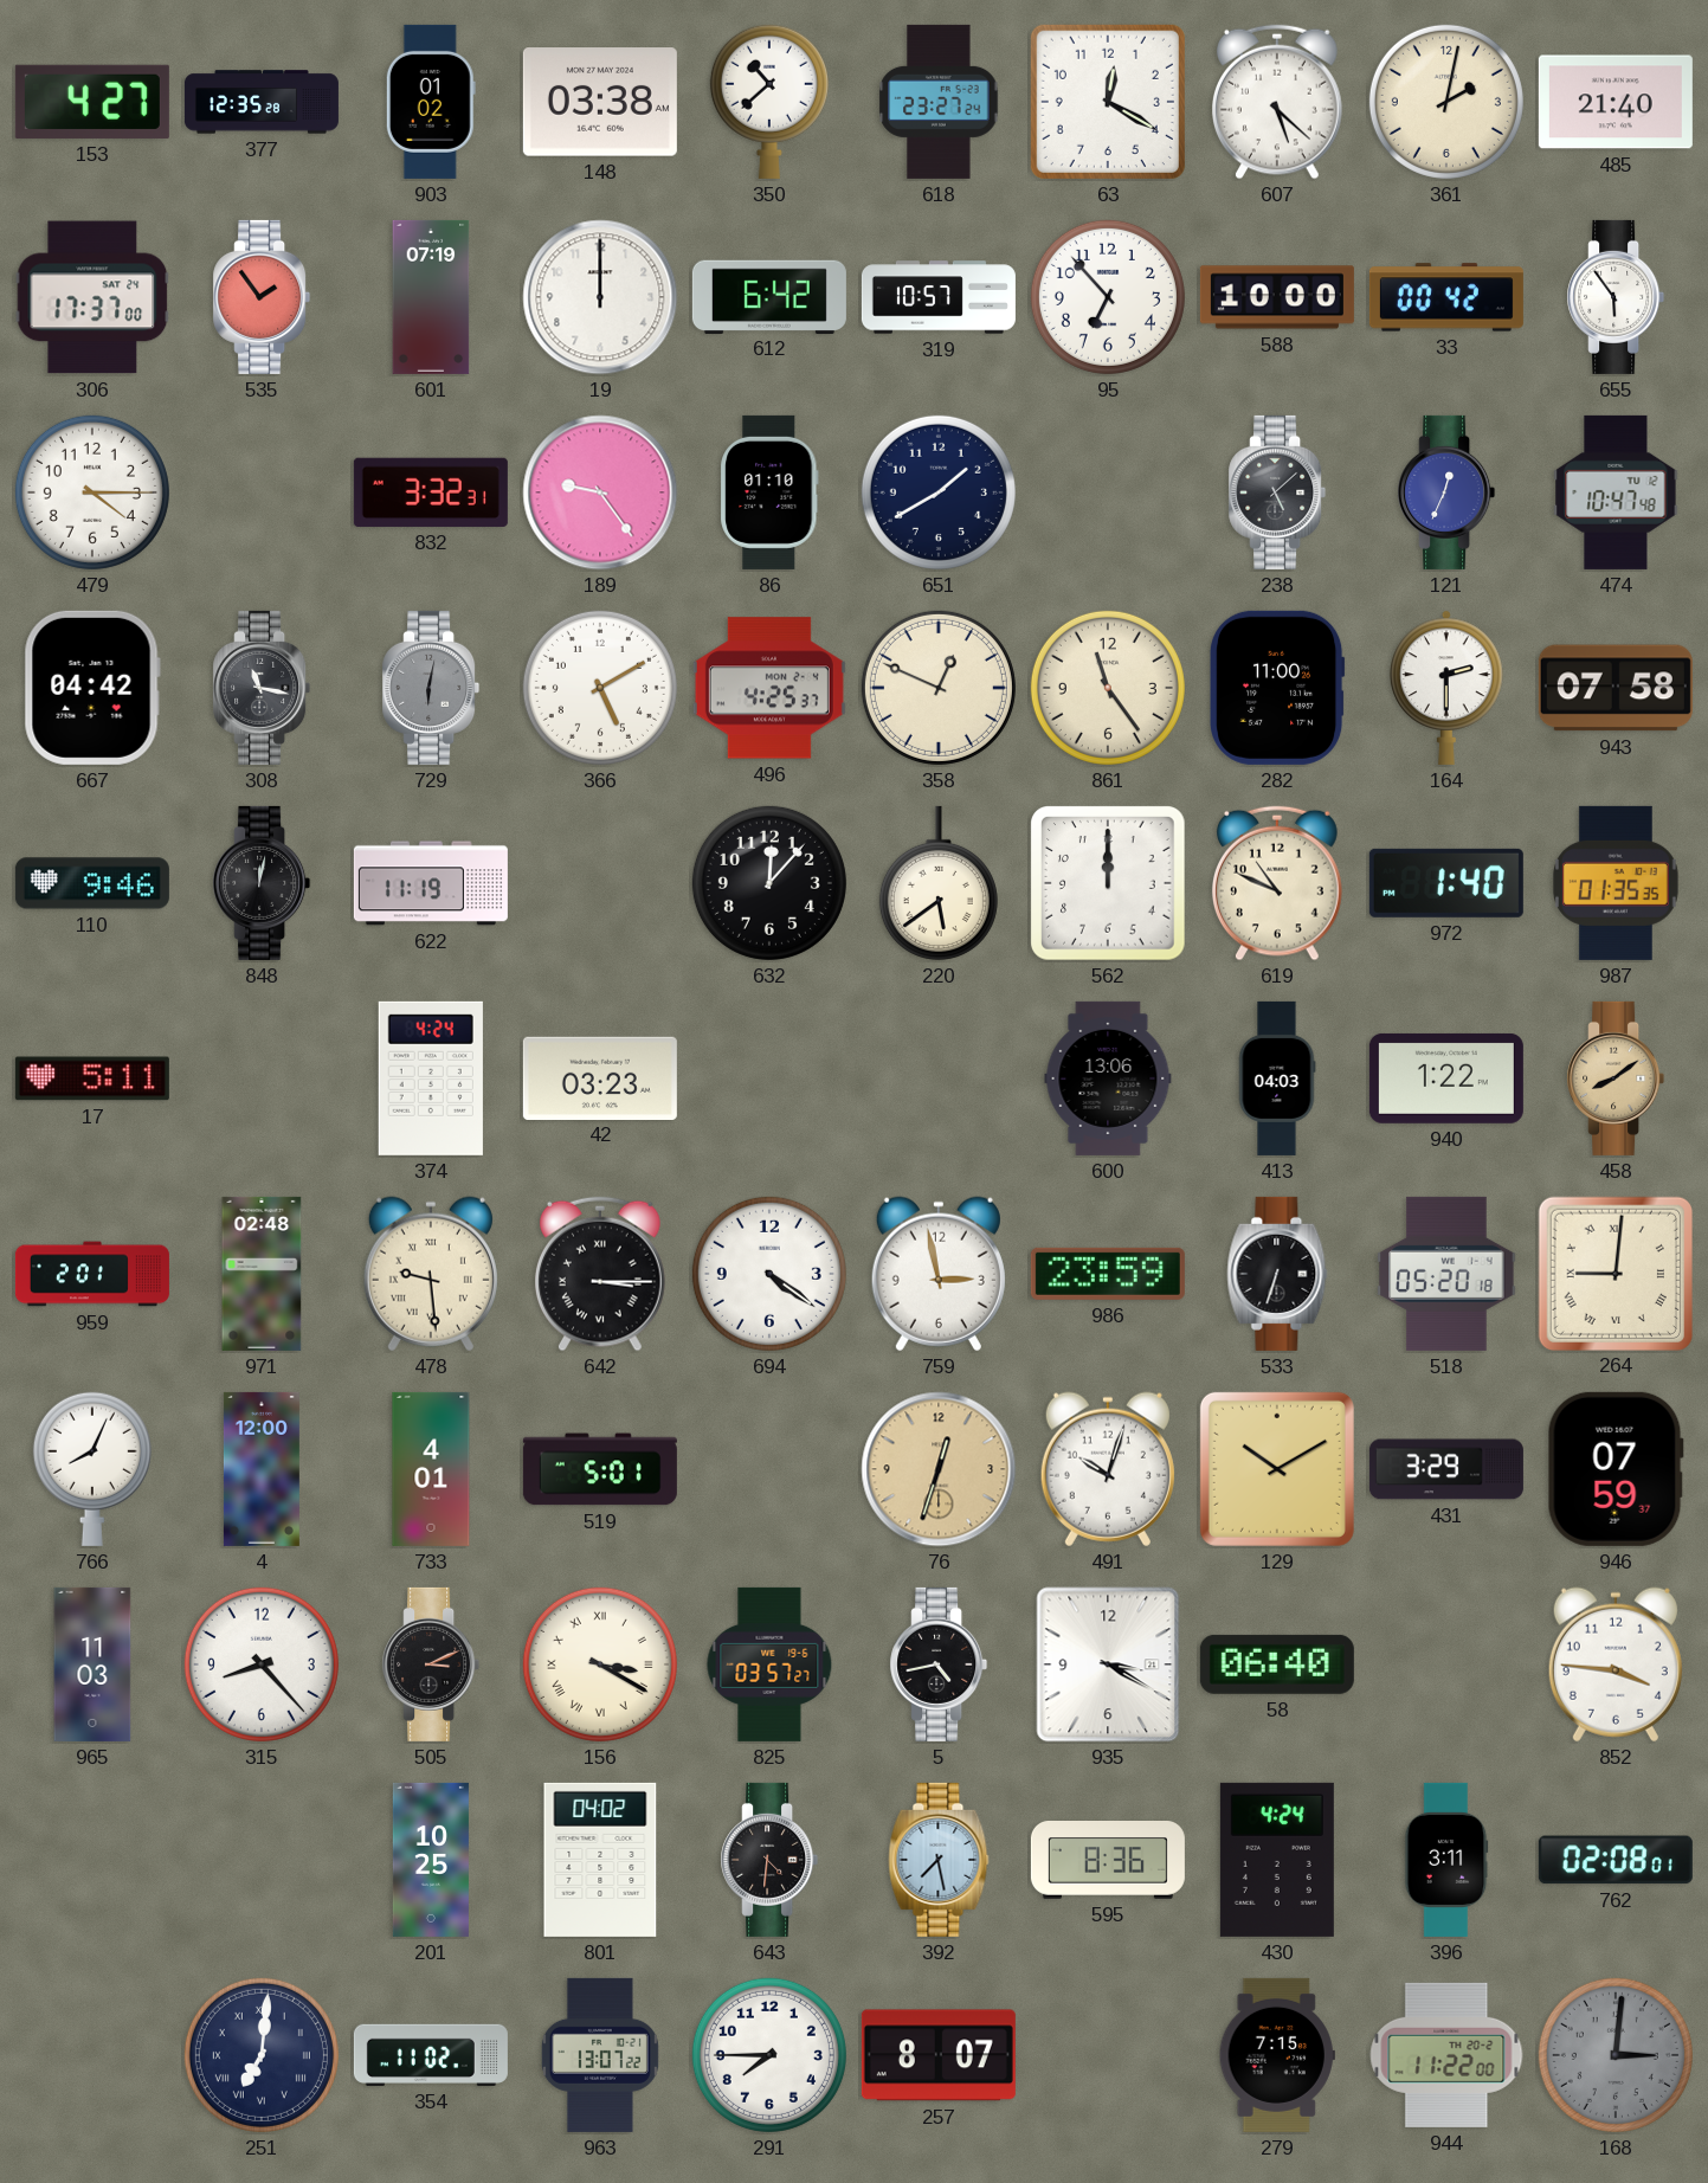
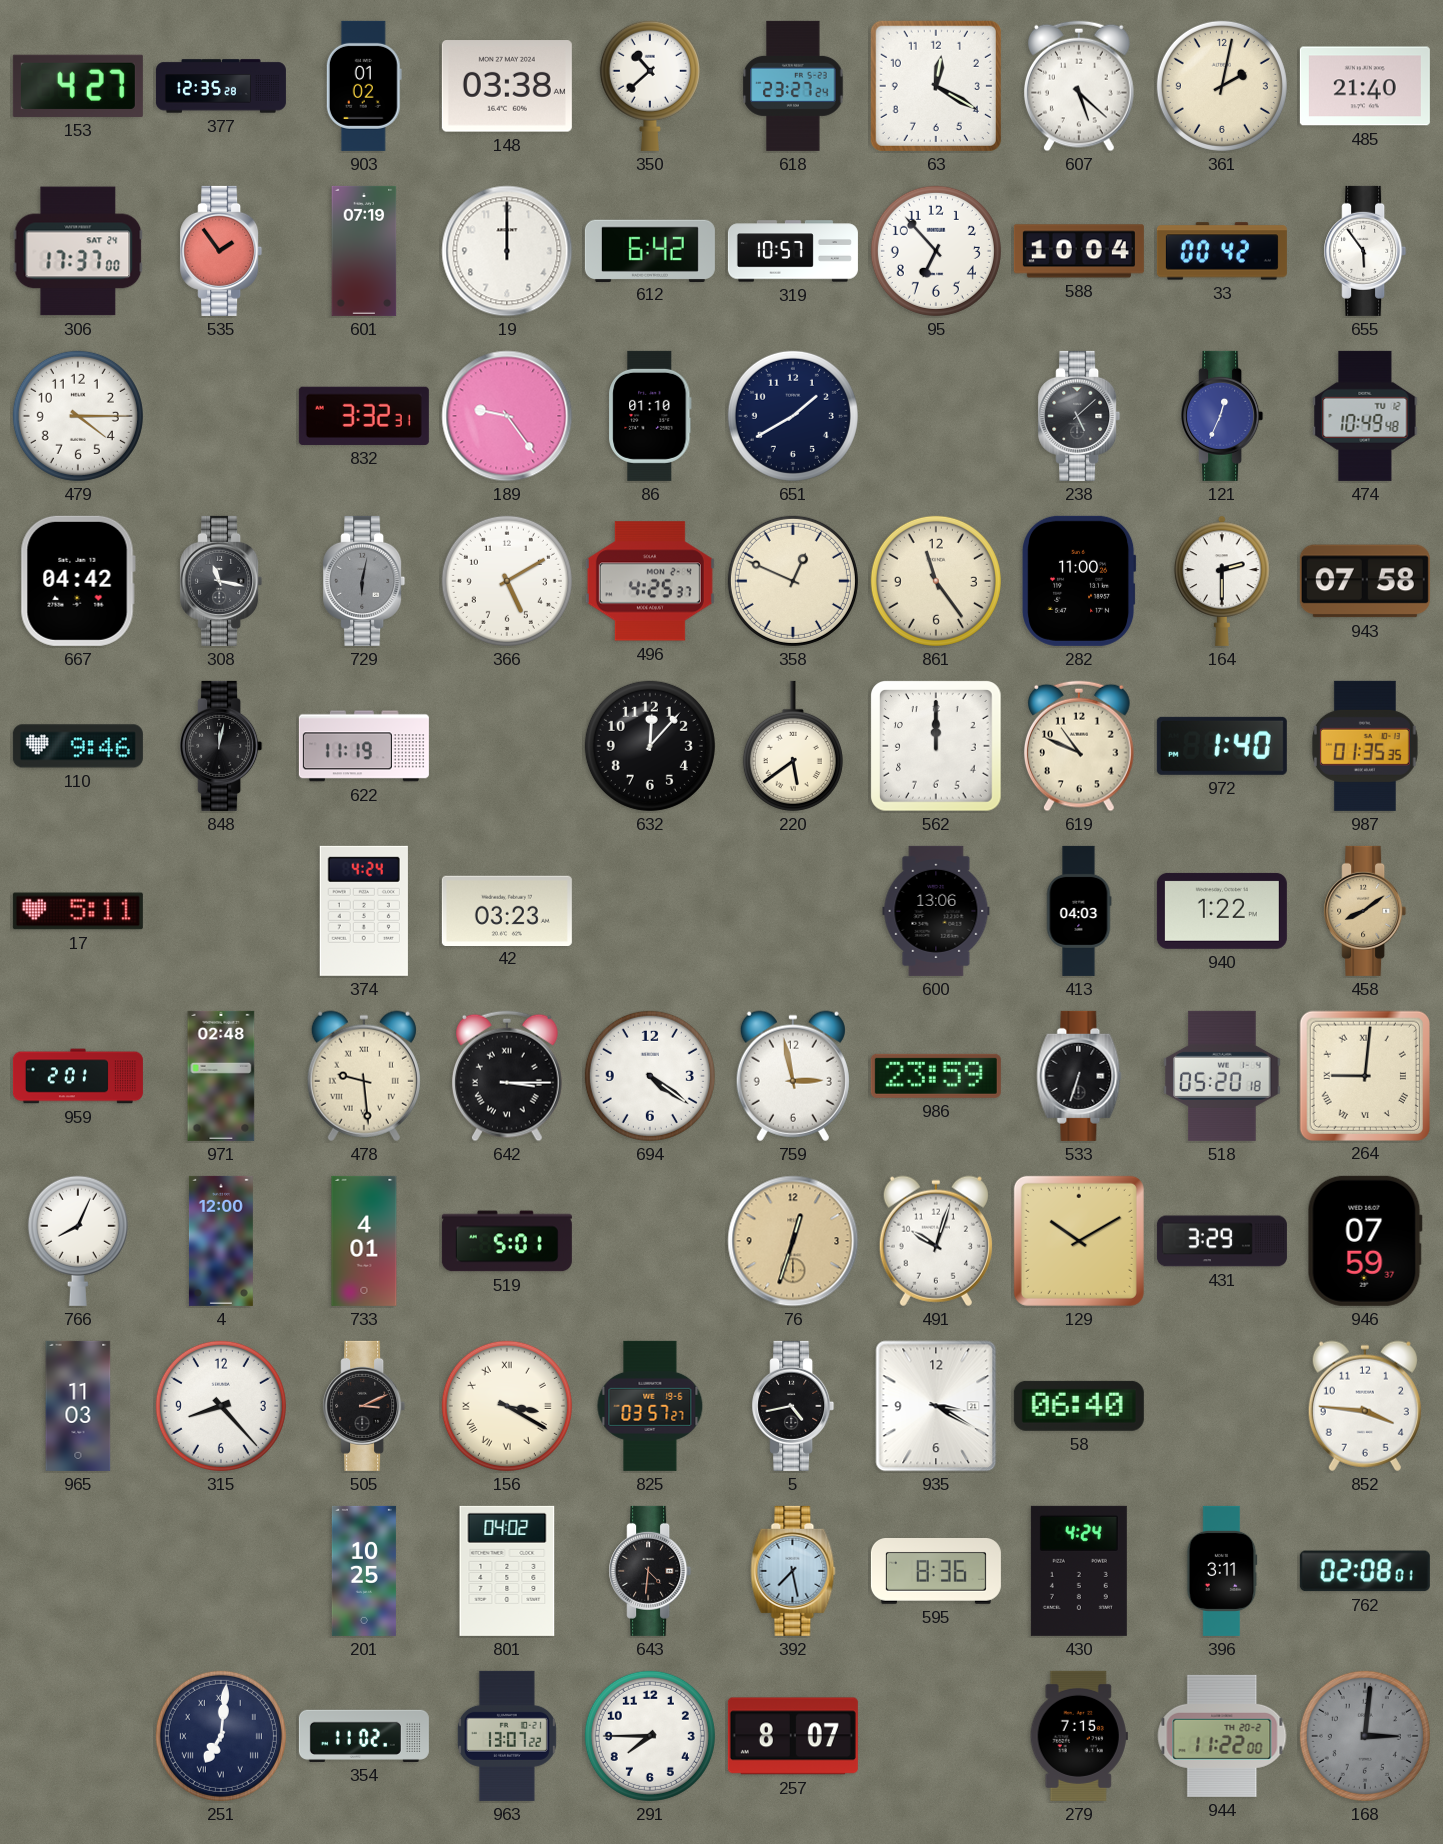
588: 10:00 -> 10:04
474: 10:47 -> 10:49
